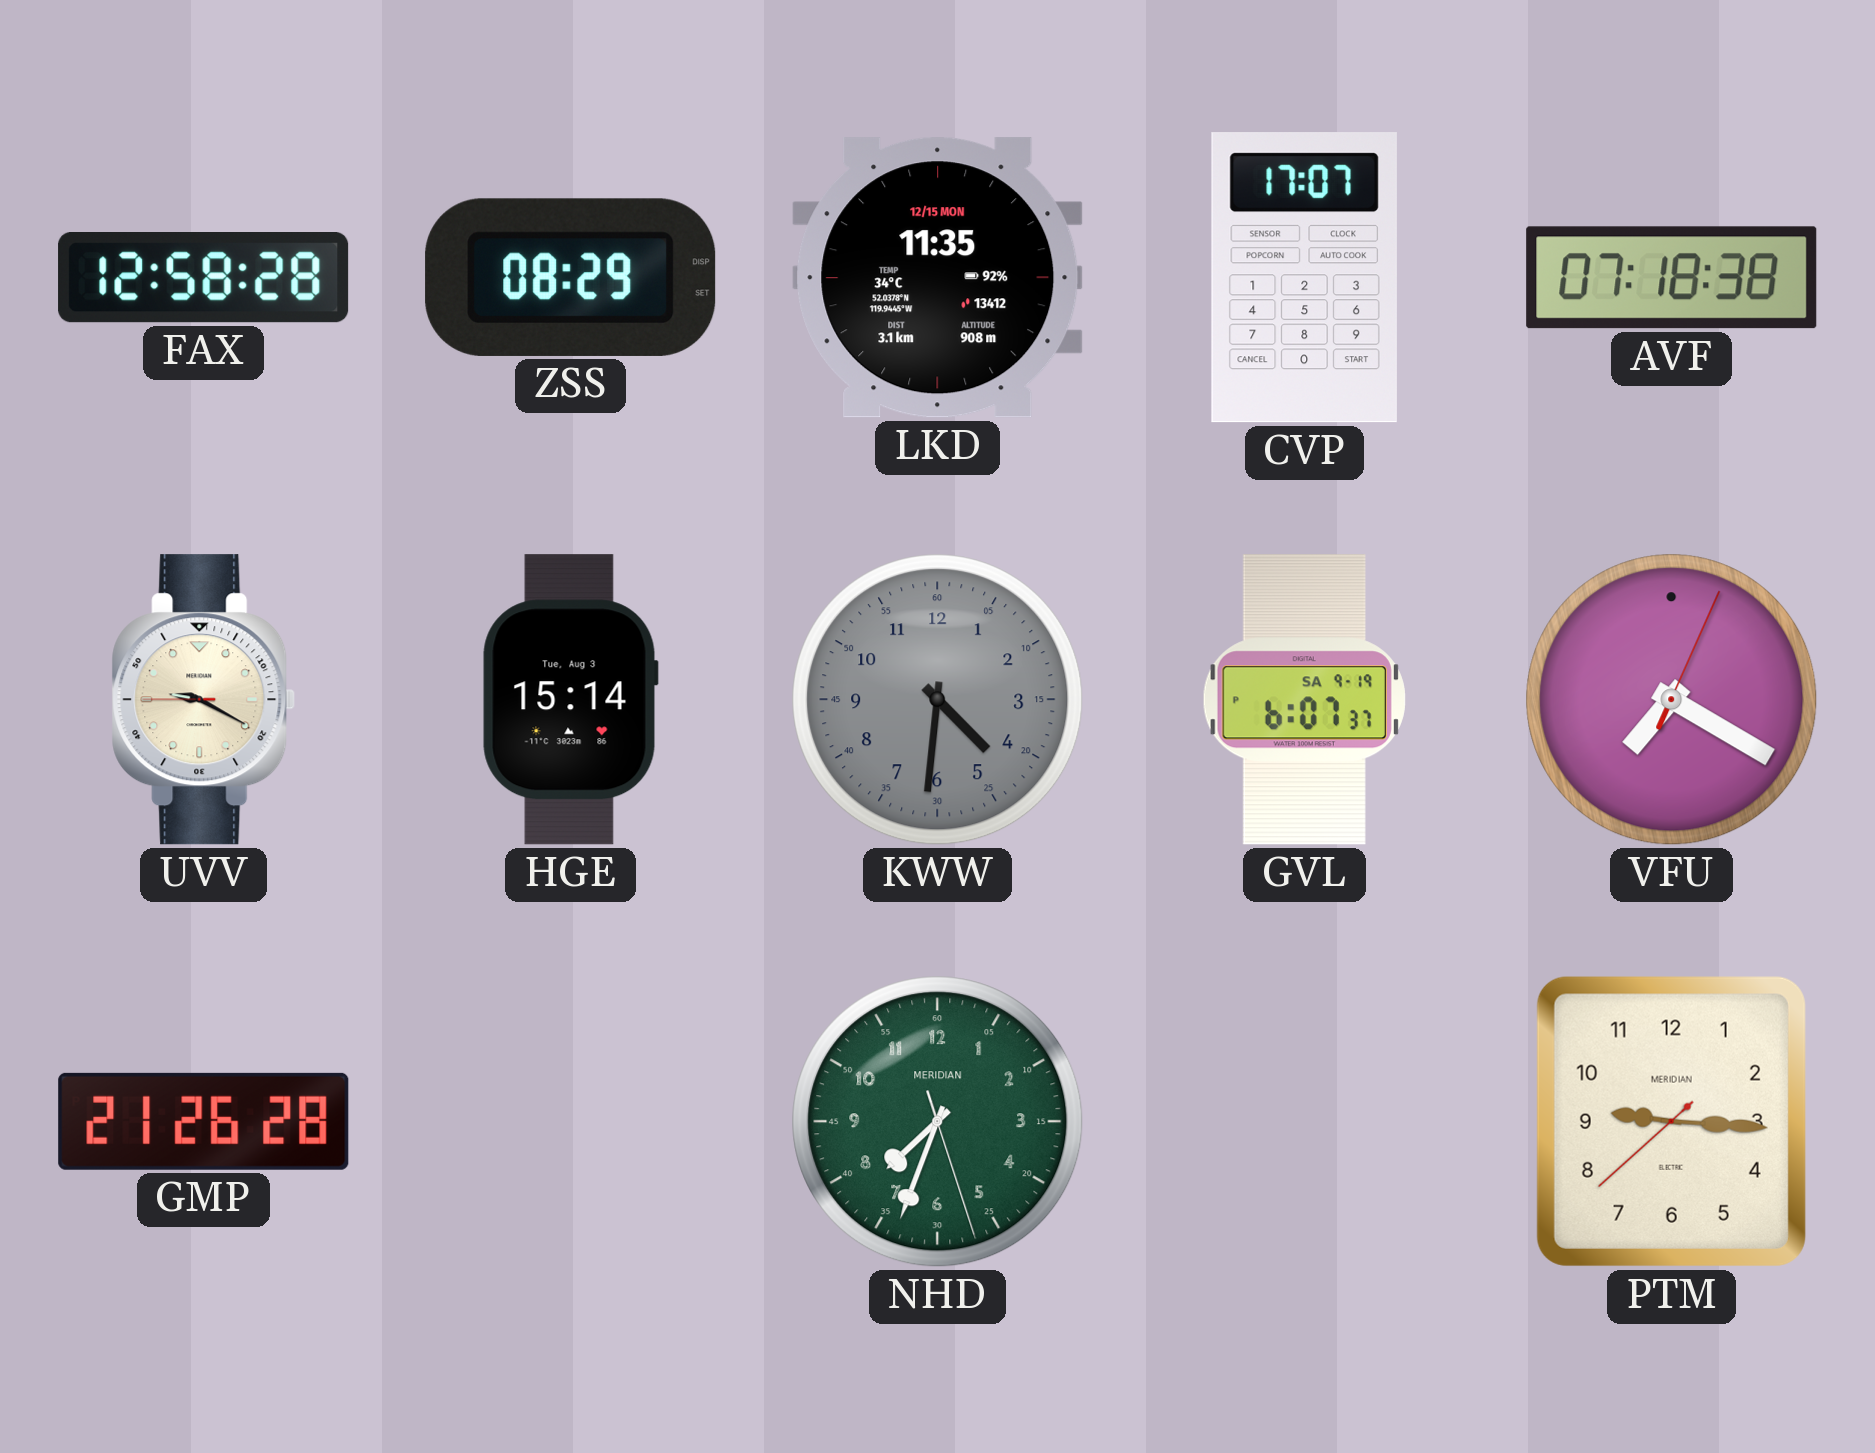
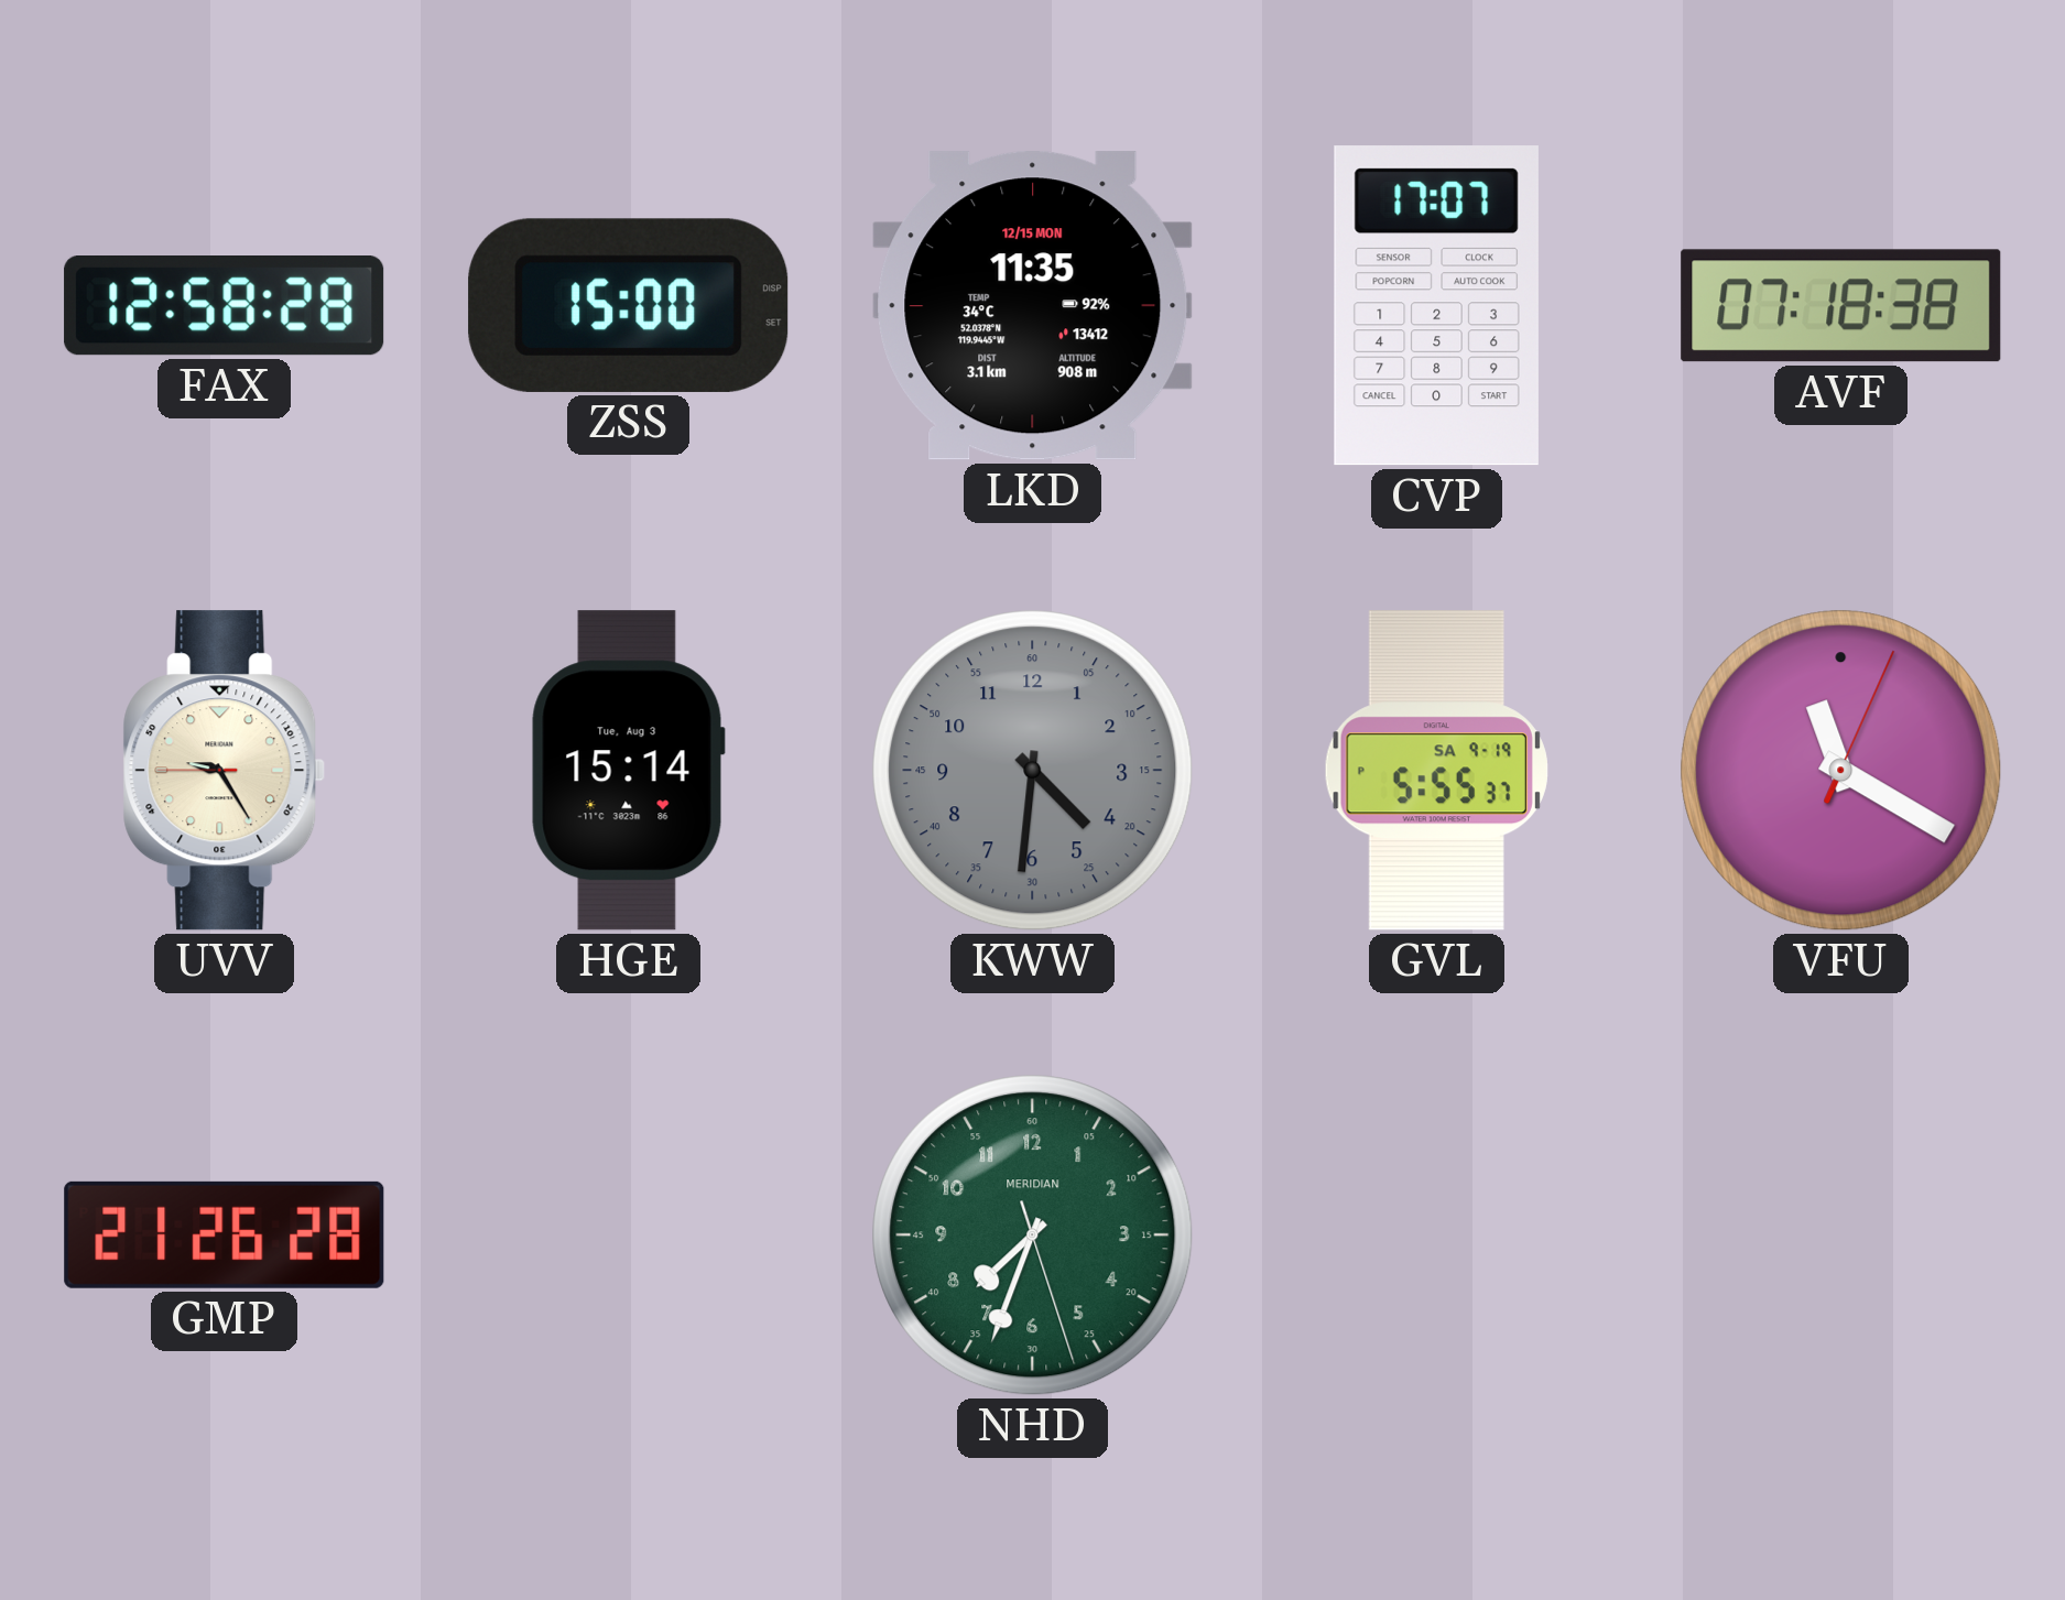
ZSS: 08:29 -> 15:00
UVV: 9:19 -> 9:24
GVL: 6:07 -> 5:55
VFU: 7:20 -> 11:20
PTM: 9:15 -> none
